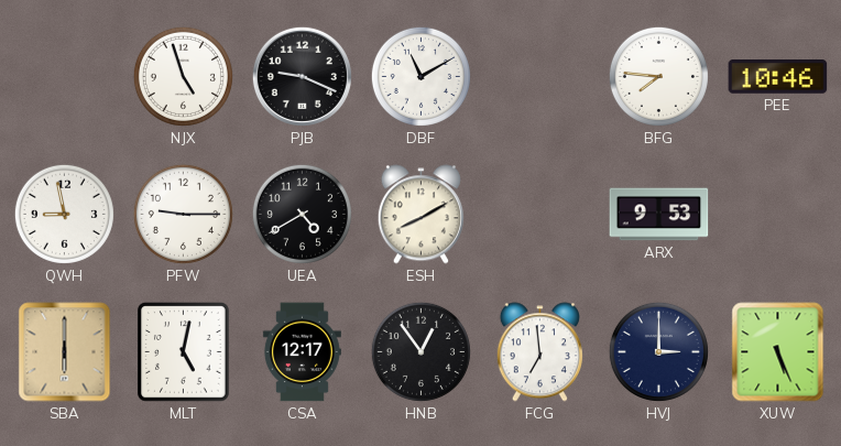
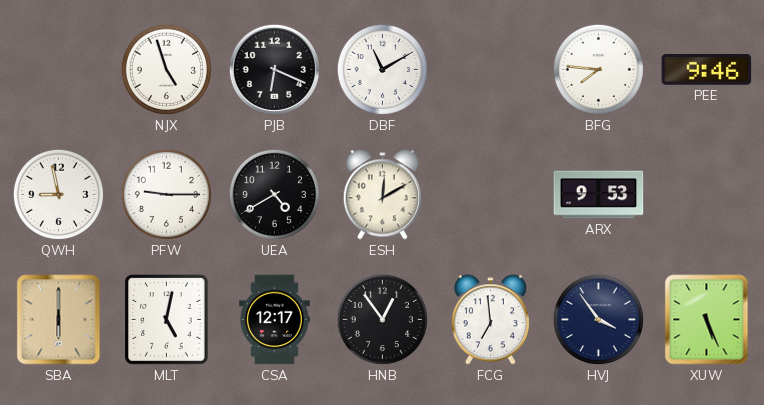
PJB: 9:19 -> 6:19
PEE: 10:46 -> 9:46
ESH: 8:10 -> 12:10
HVJ: 3:00 -> 3:54
